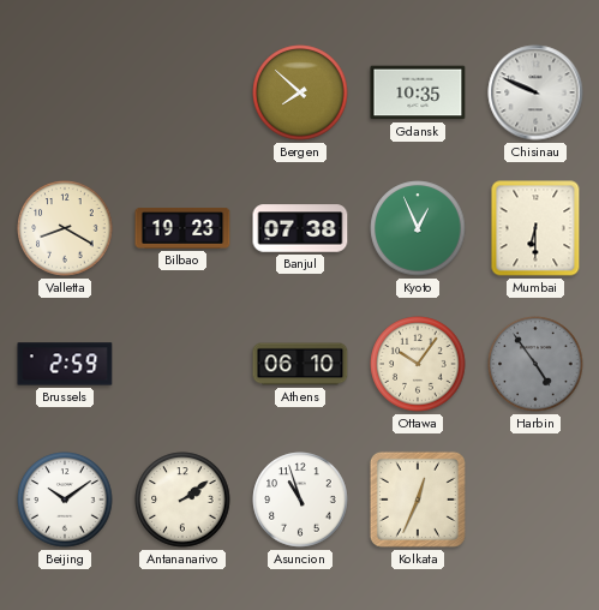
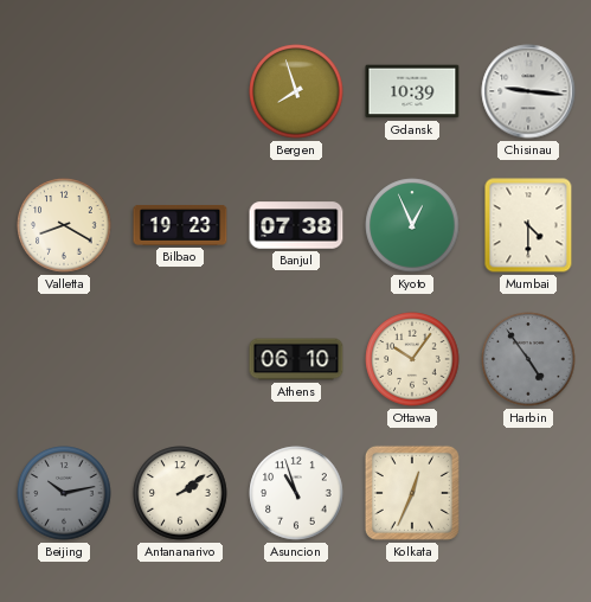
Bergen: 7:52 -> 7:57
Gdansk: 10:35 -> 10:39
Chisinau: 9:49 -> 9:16
Mumbai: 6:30 -> 4:30
Brussels: 2:59 -> none
Beijing: 10:09 -> 10:13
Beijing dial: white -> grey
